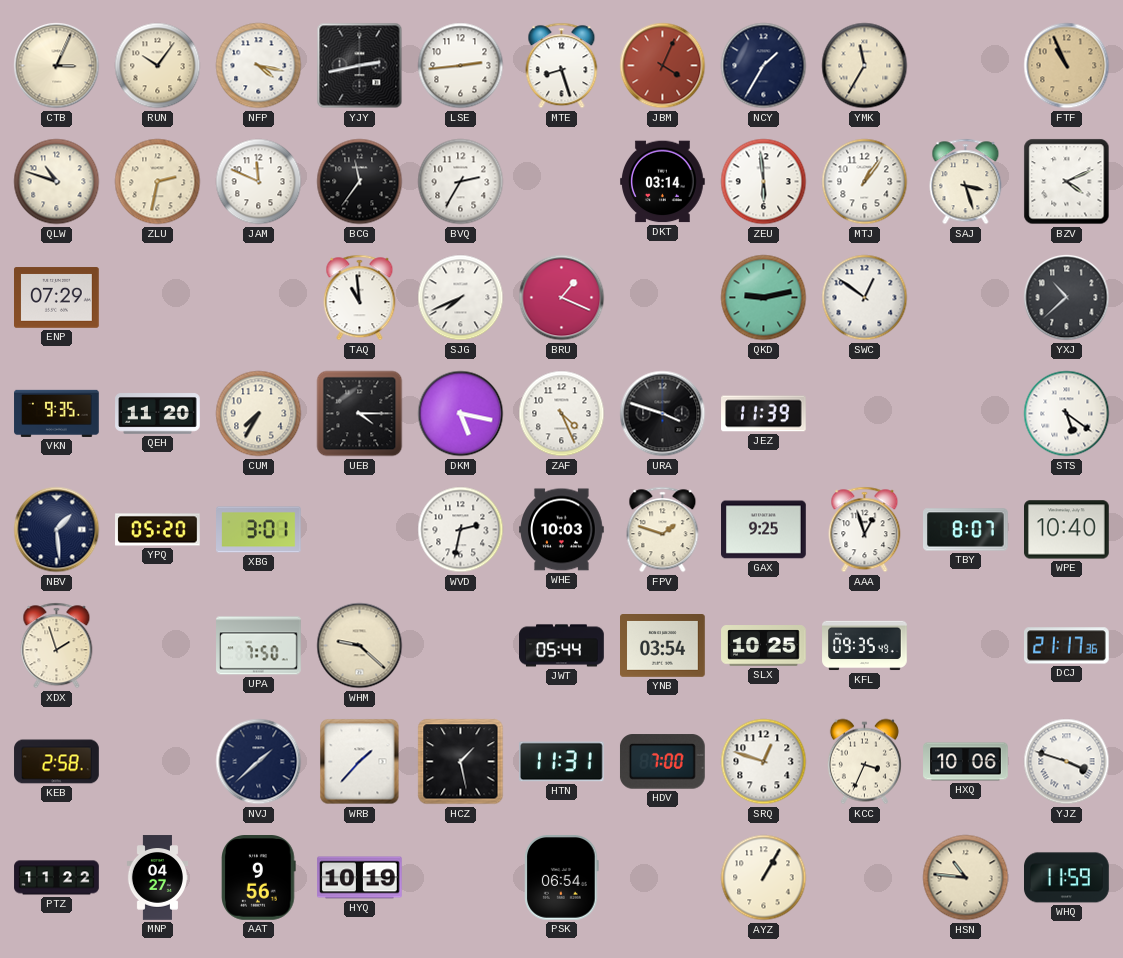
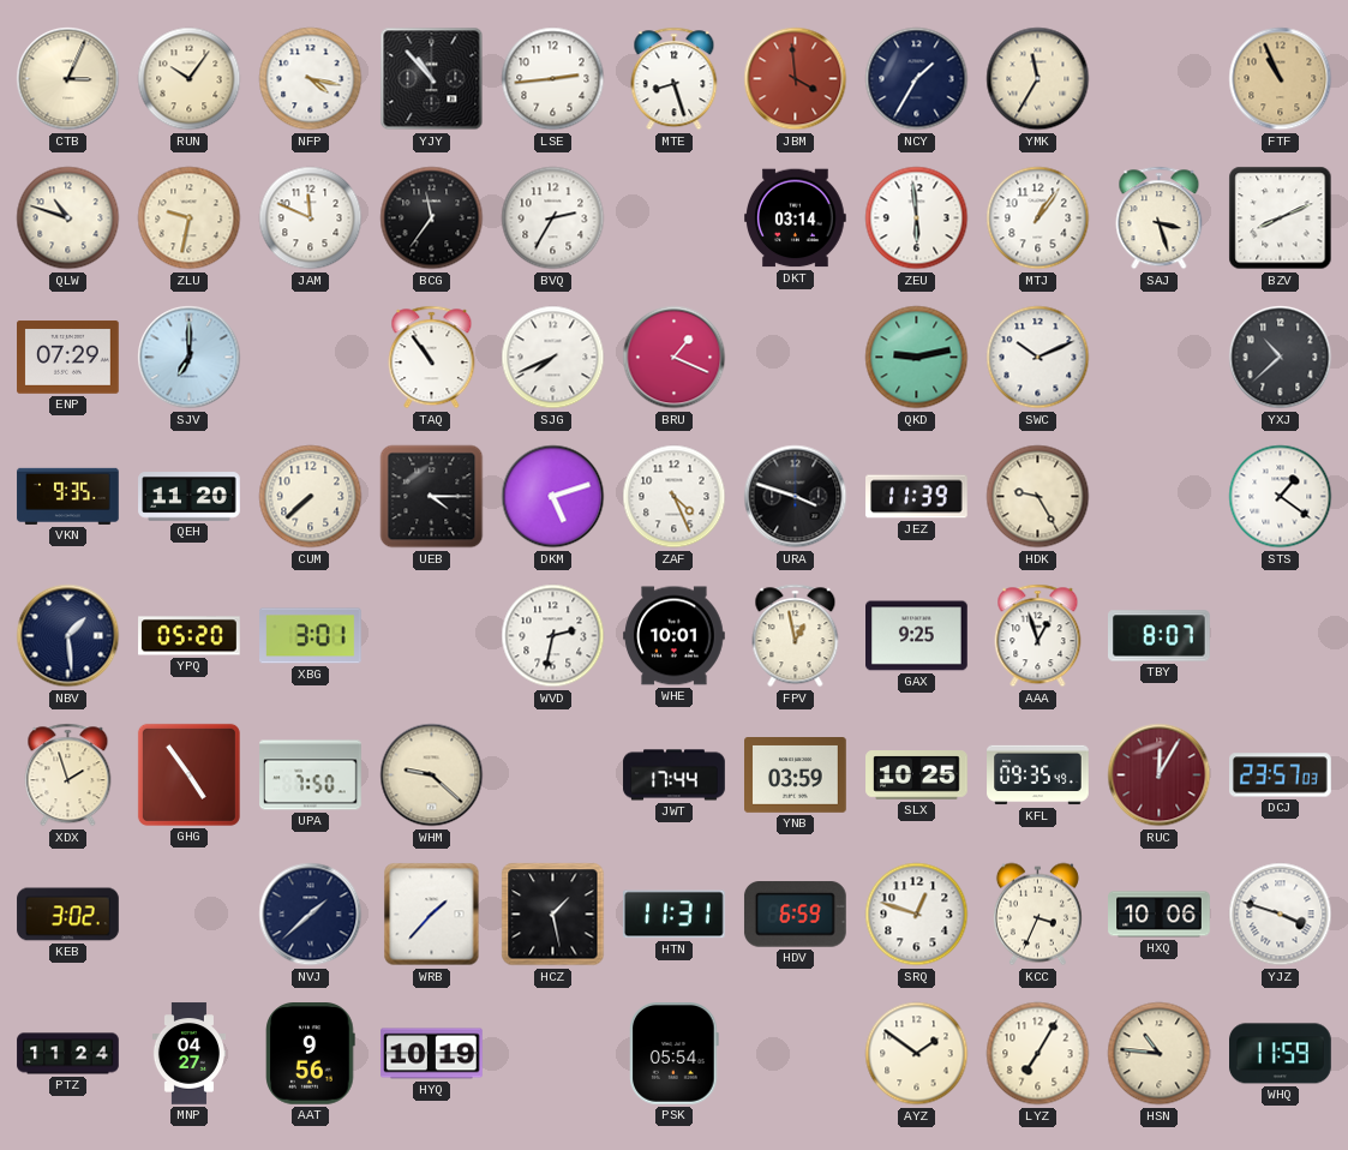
YJY: 2:43 -> 10:53
JBM: 4:04 -> 3:59
ZLU: 2:32 -> 9:32
BZV: 4:11 -> 8:11
SJV: none -> 7:00
TAQ: 10:59 -> 10:54
SWC: 12:51 -> 10:11
CUM: 7:35 -> 7:38
DKM: 5:17 -> 5:12
HDK: none -> 9:25
STS: 5:21 -> 1:21
WHE: 10:03 -> 10:01
FPV: 1:48 -> 12:58
WPE: 10:40 -> none
GHG: none -> 4:54
JWT: 05:44 -> 17:44
YNB: 03:54 -> 03:59
RUC: none -> 12:05
DCJ: 21:17 -> 23:57
KEB: 2:58 -> 3:02
HDV: 7:00 -> 6:59
PTZ: 11:22 -> 11:24
PSK: 06:54 -> 05:54
AYZ: 1:05 -> 1:51
LYZ: none -> 7:05
